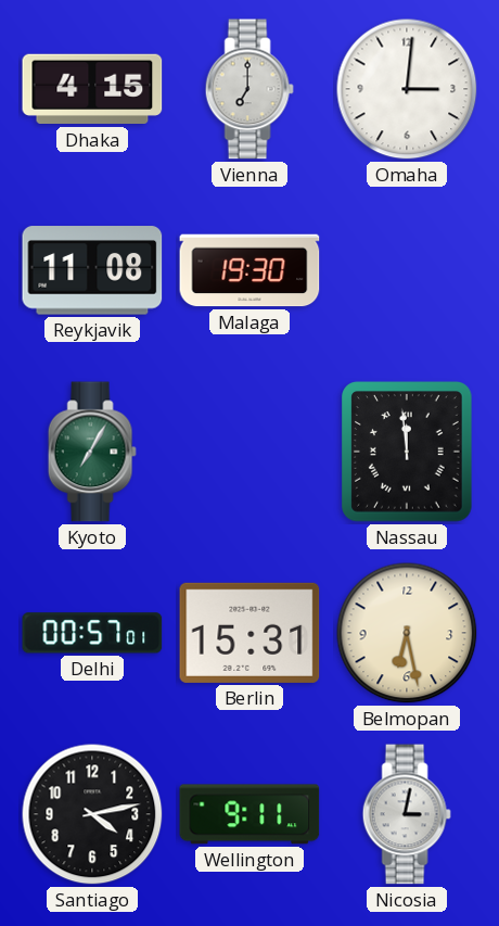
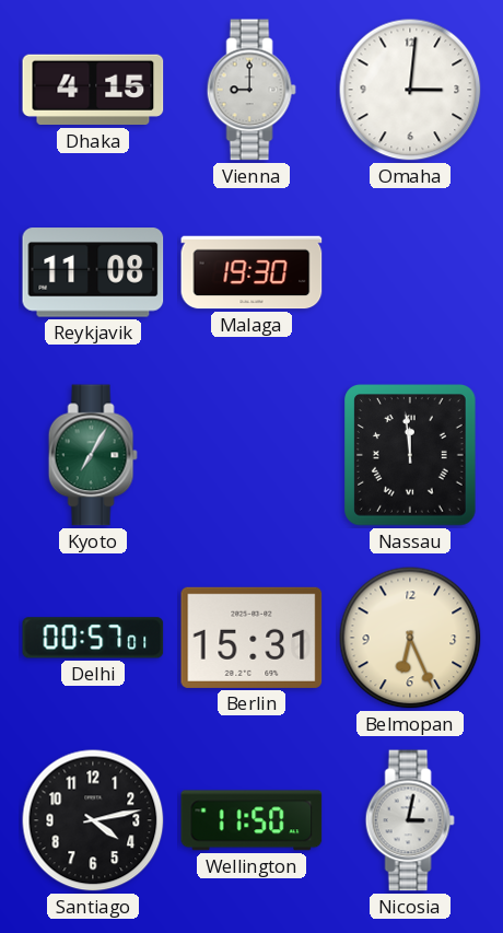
Vienna: 7:00 -> 9:00
Belmopan: 6:28 -> 6:26
Wellington: 9:11 -> 11:50
